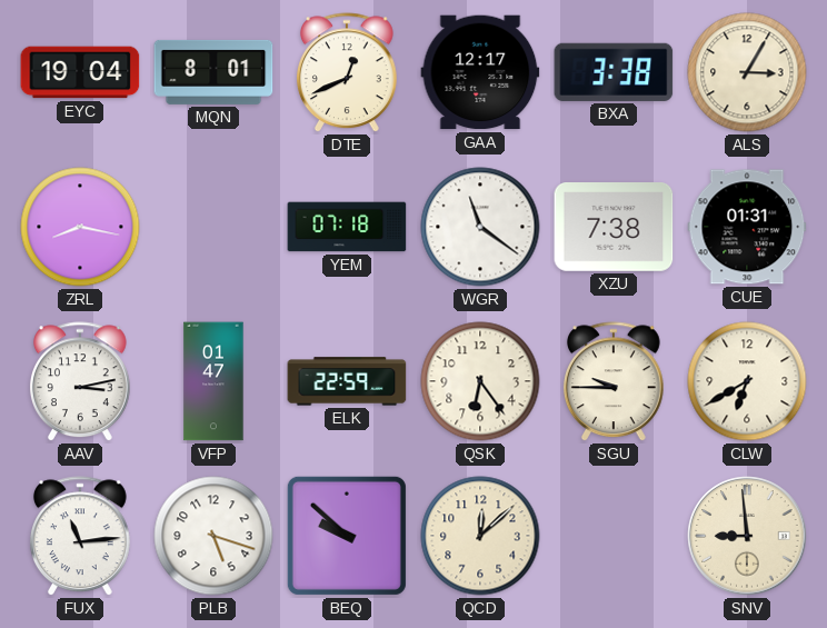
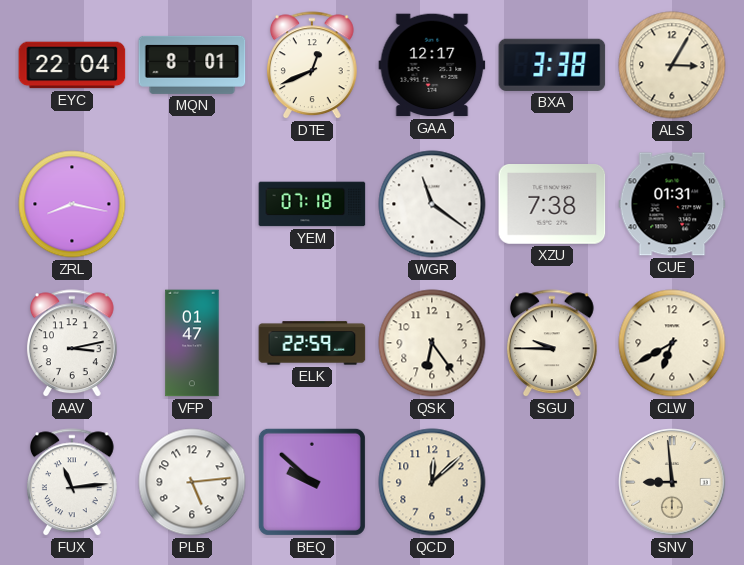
EYC: 19:04 -> 22:04
PLB: 5:18 -> 5:14
